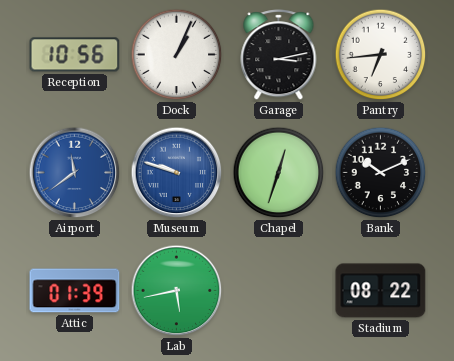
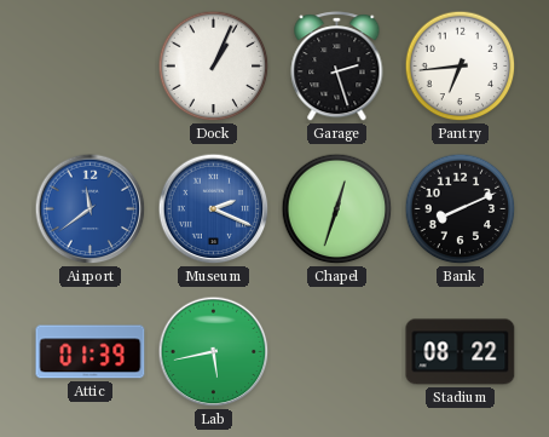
Reception: 10:56 -> none
Garage: 3:13 -> 2:27
Museum: 9:48 -> 2:19
Bank: 10:11 -> 8:11
